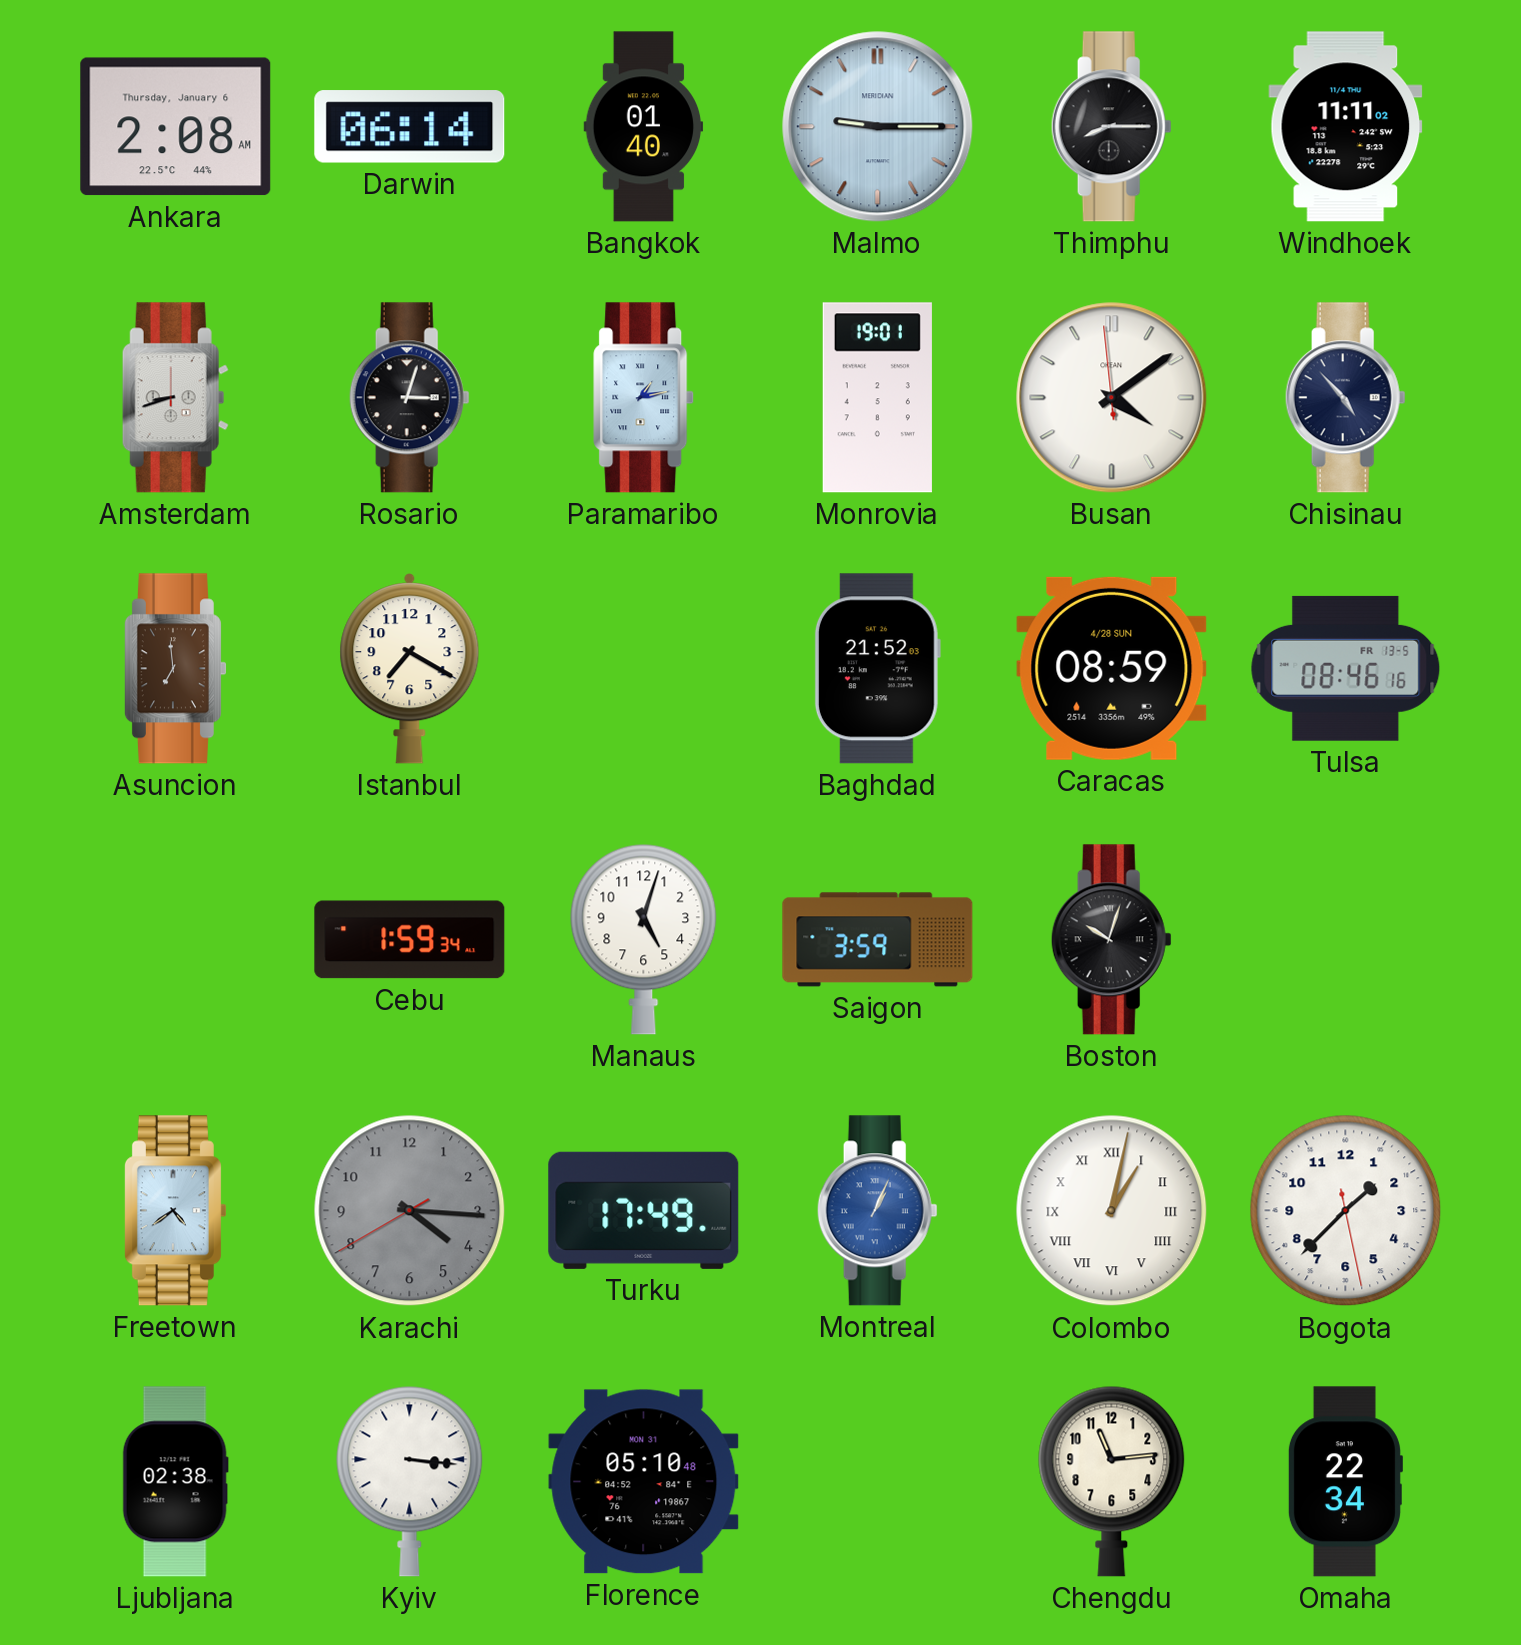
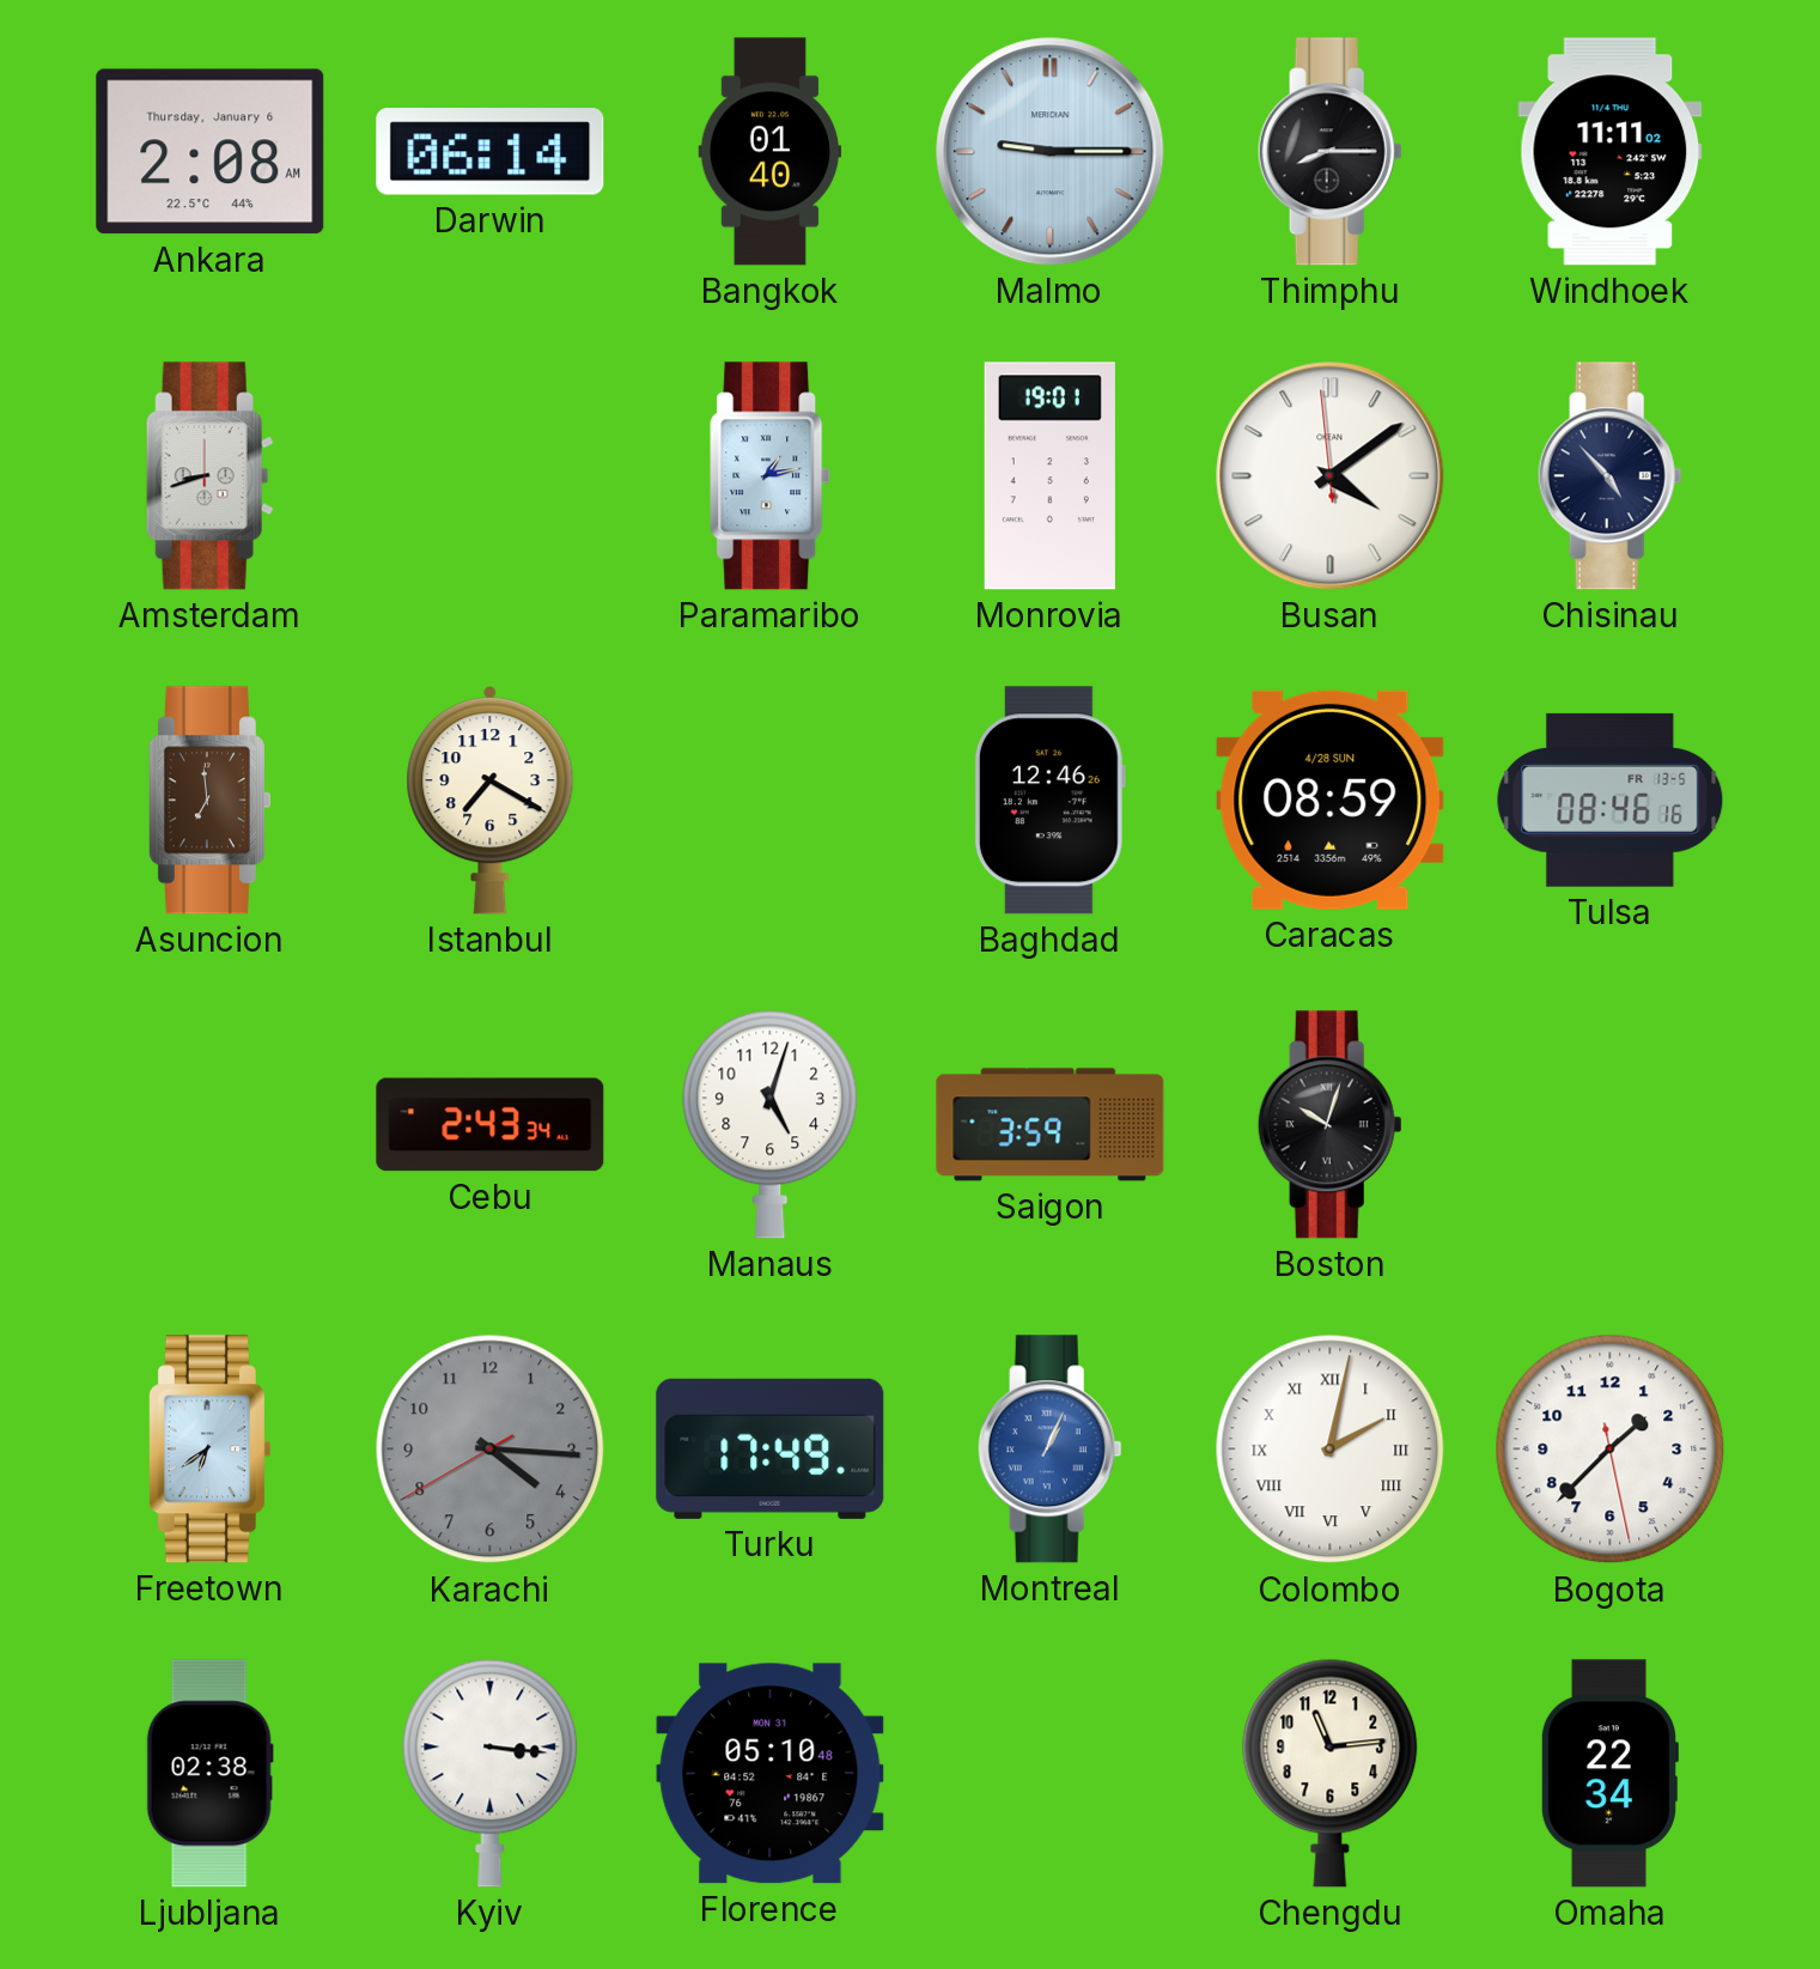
Rosario: 3:03 -> none
Baghdad: 21:52 -> 12:46
Cebu: 1:59 -> 2:43
Freetown: 4:39 -> 6:39
Colombo: 1:02 -> 2:02
